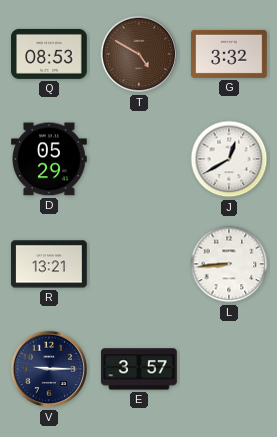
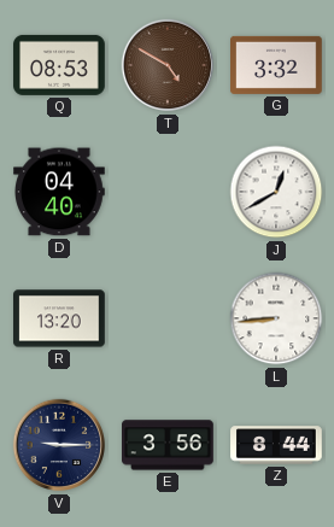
D: 05:29 -> 04:40
R: 13:21 -> 13:20
E: 3:57 -> 3:56
Z: none -> 8:44
